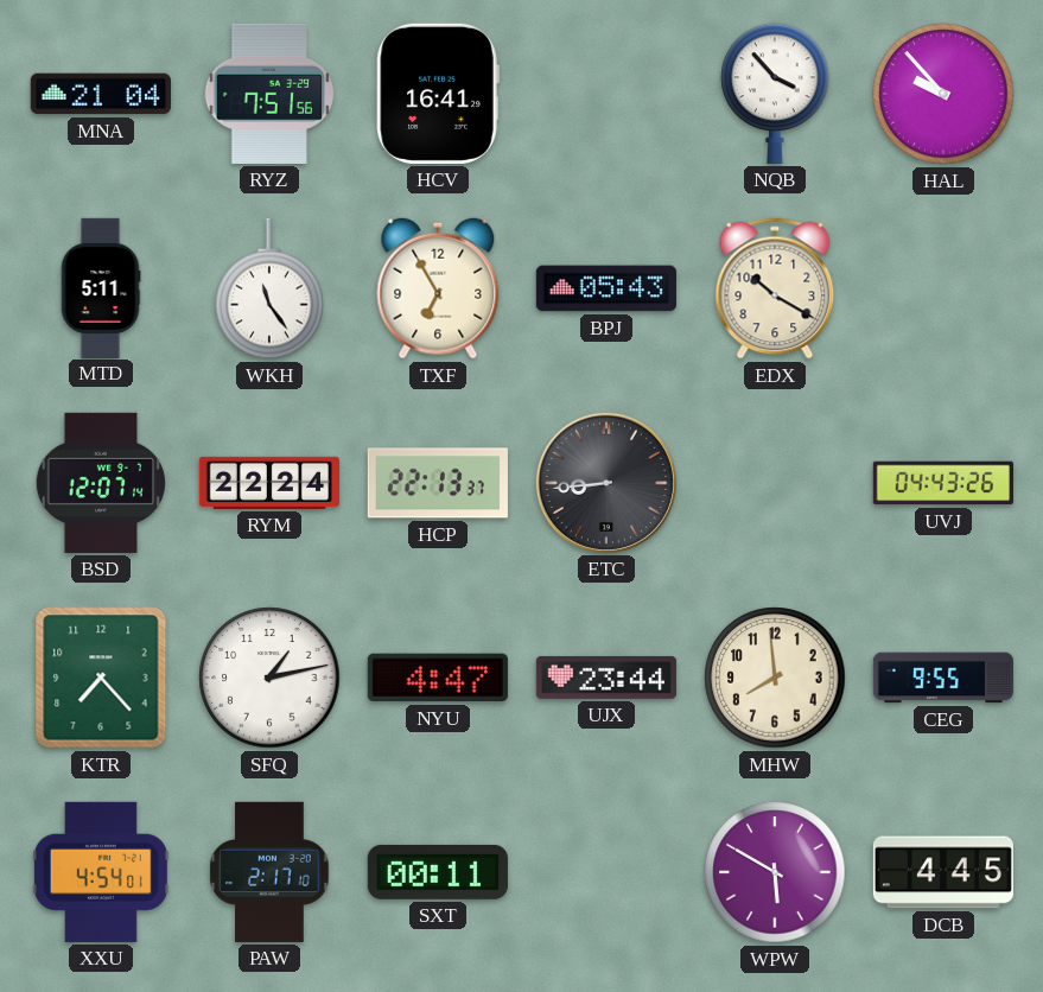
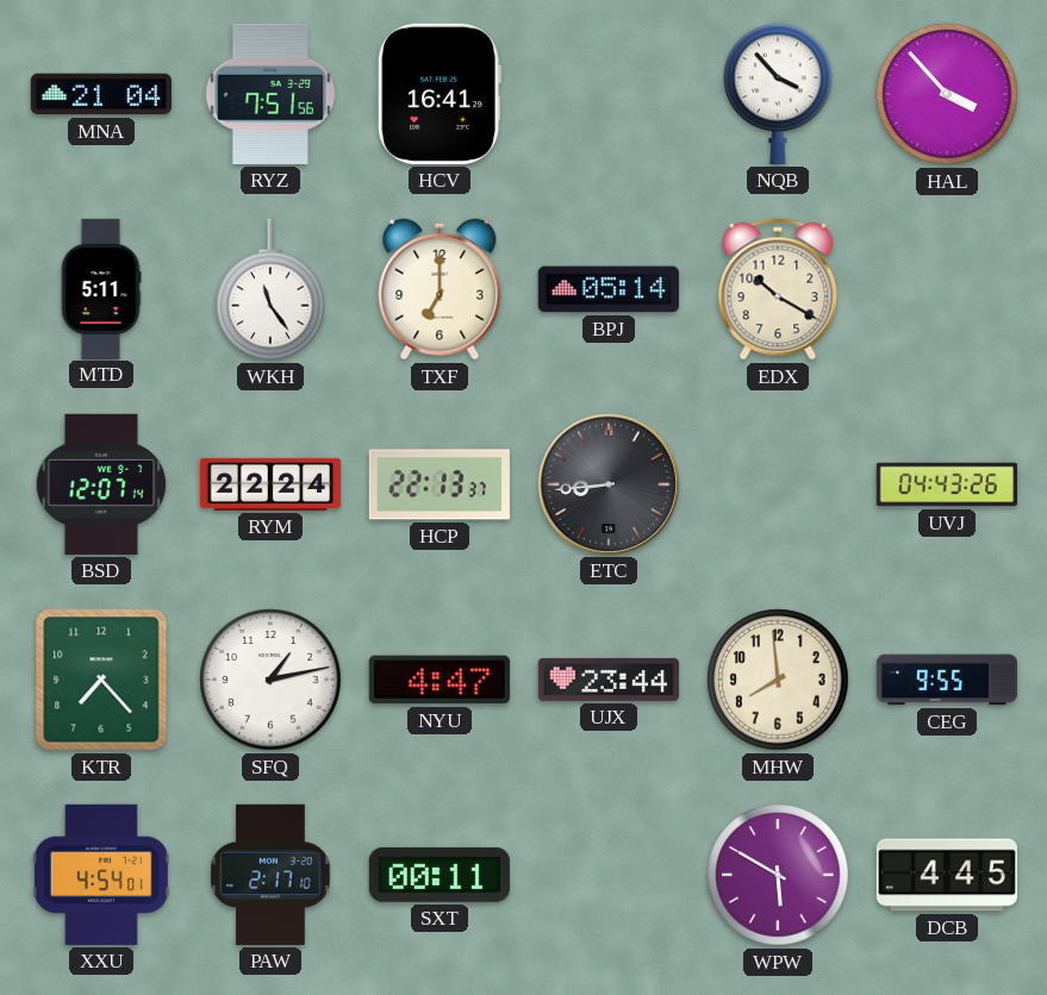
HAL: 9:53 -> 3:53
TXF: 6:55 -> 7:00
BPJ: 05:43 -> 05:14
